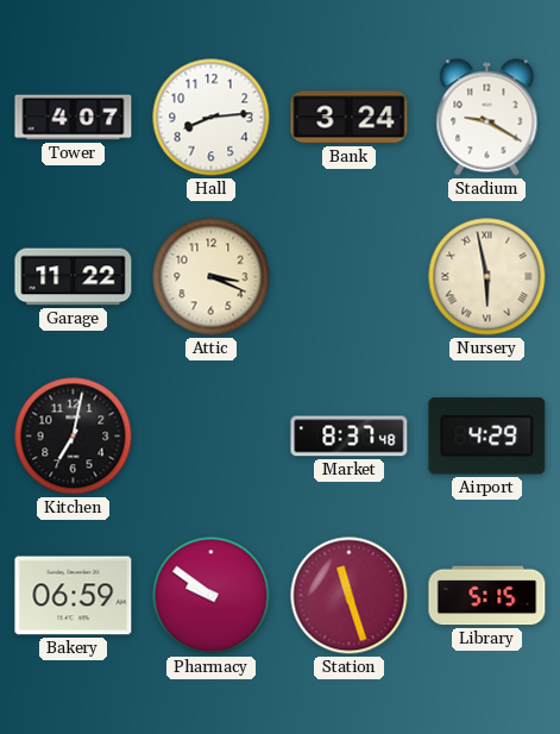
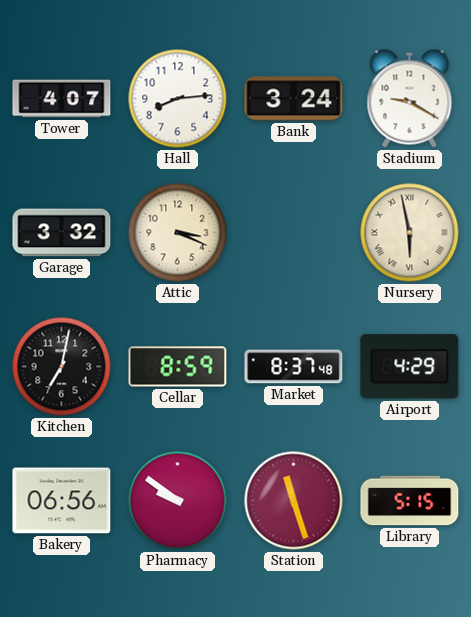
Garage: 11:22 -> 3:32
Cellar: none -> 8:59
Bakery: 06:59 -> 06:56
